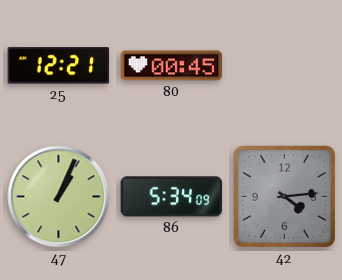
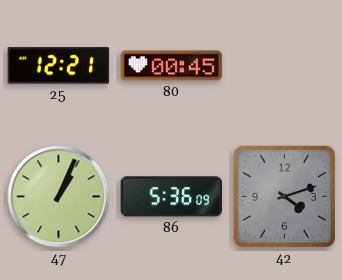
86: 5:34 -> 5:36
42: 4:14 -> 4:12
